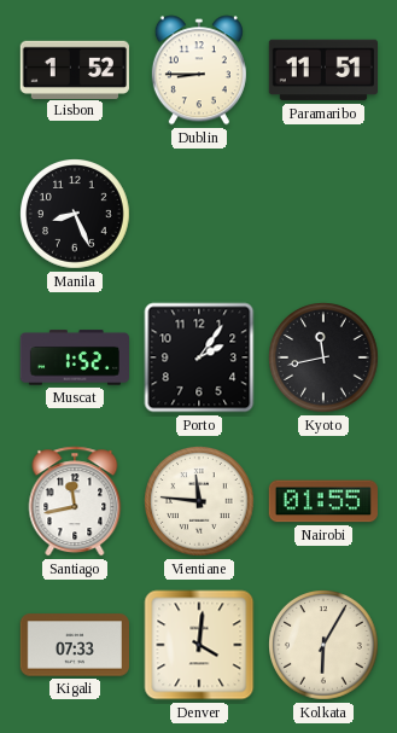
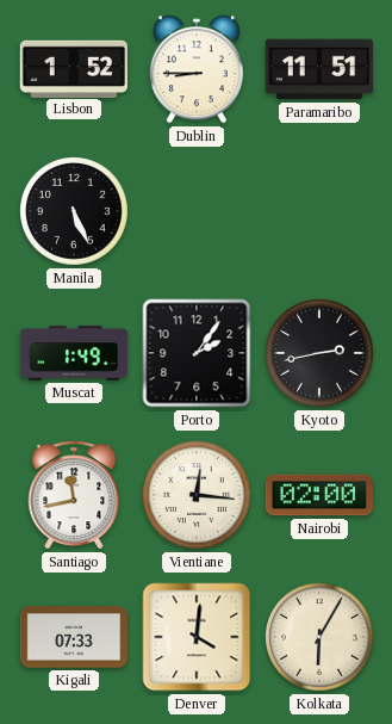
Manila: 8:26 -> 5:26
Muscat: 1:52 -> 1:49
Kyoto: 11:43 -> 2:43
Vientiane: 11:46 -> 12:16
Nairobi: 01:55 -> 02:00
